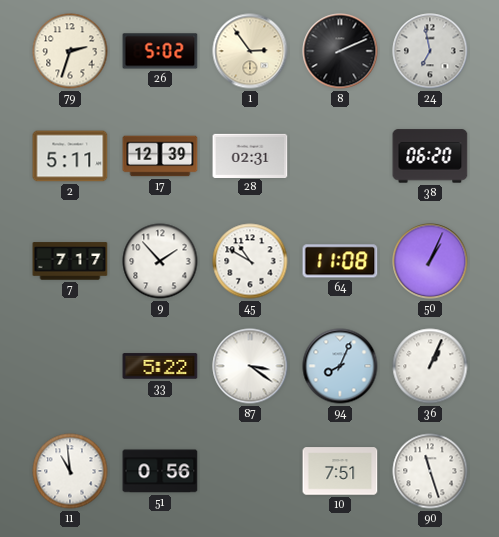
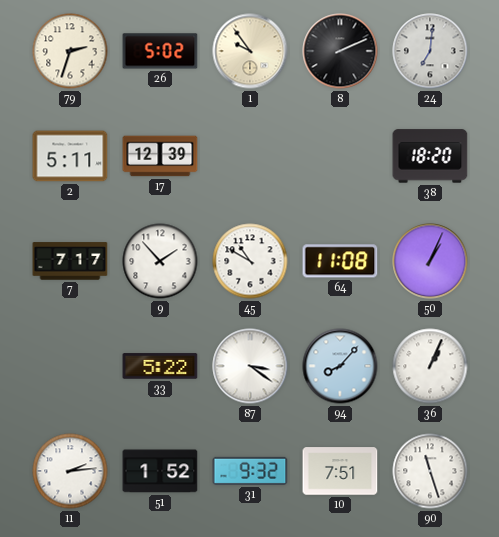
1: 2:54 -> 9:54
24: 6:58 -> 7:01
28: 02:31 -> none
38: 06:20 -> 18:20
94: 8:04 -> 8:07
11: 10:59 -> 2:14
51: 0:56 -> 1:52
31: none -> 9:32
